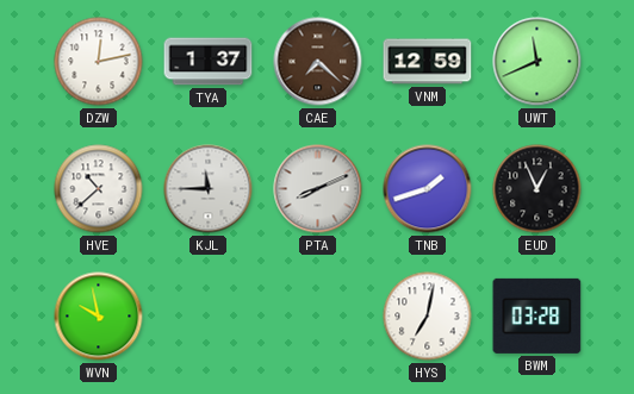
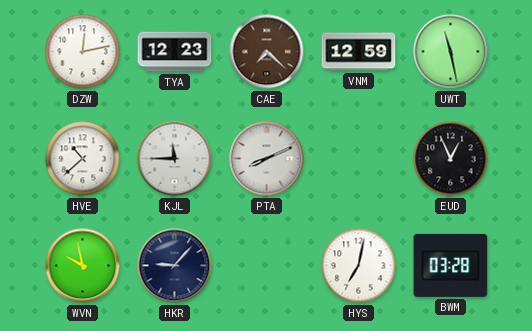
TYA: 1:37 -> 12:23
UWT: 11:41 -> 11:28
TNB: 1:42 -> none
HKR: none -> 9:07
